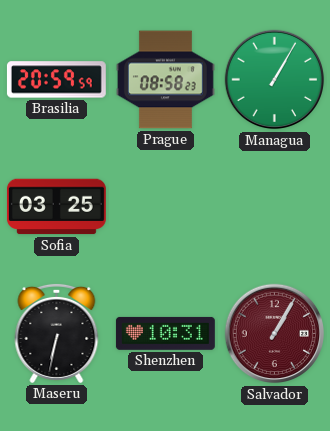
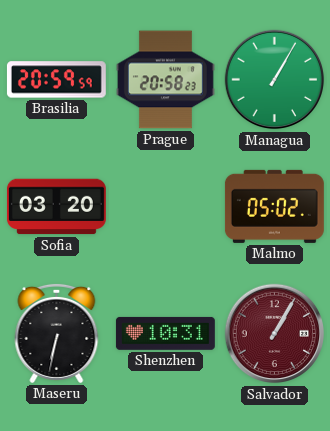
Prague: 08:58 -> 20:58
Sofia: 03:25 -> 03:20
Malmo: none -> 05:02
